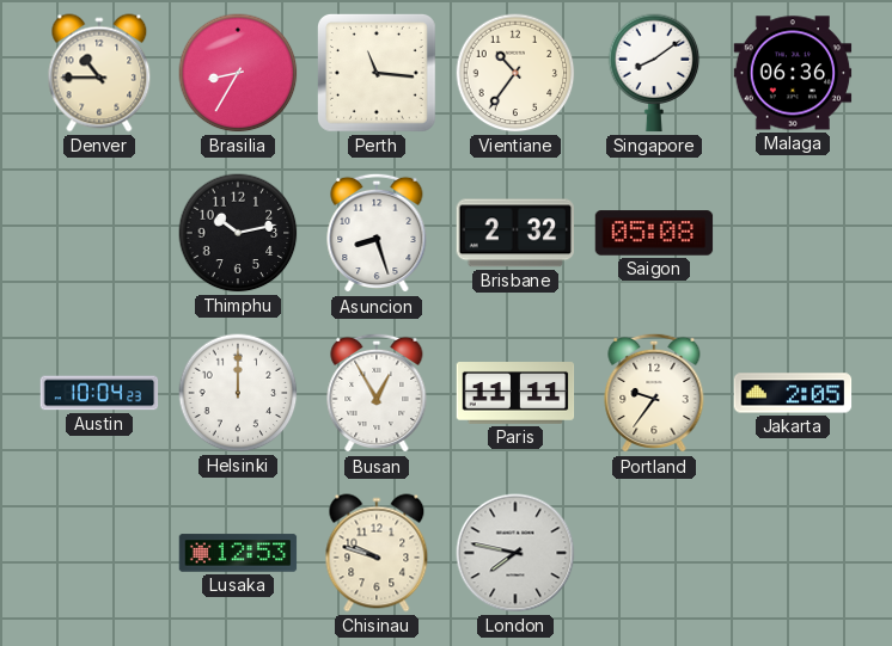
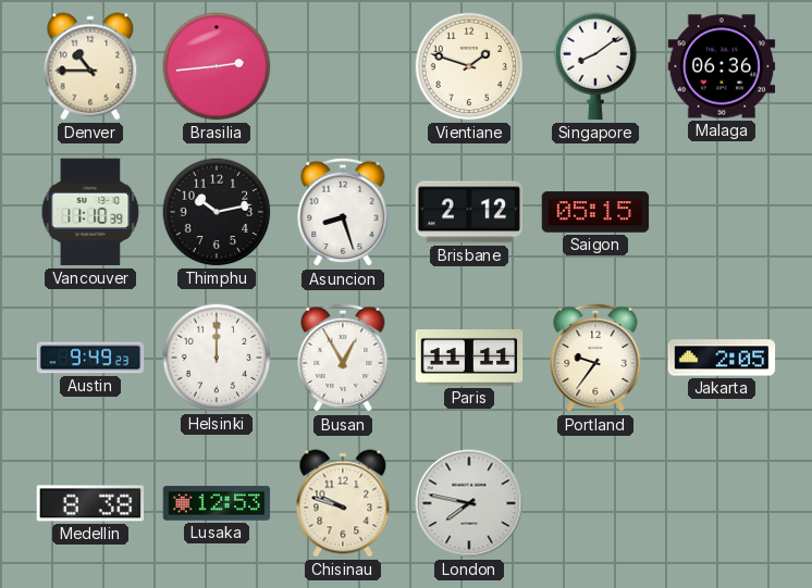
Brasilia: 8:35 -> 2:44
Perth: 11:16 -> none
Vientiane: 10:36 -> 1:48
Vancouver: none -> 11:10
Brisbane: 2:32 -> 2:12
Saigon: 05:08 -> 05:15
Austin: 10:04 -> 9:49
Medellin: none -> 8:38
